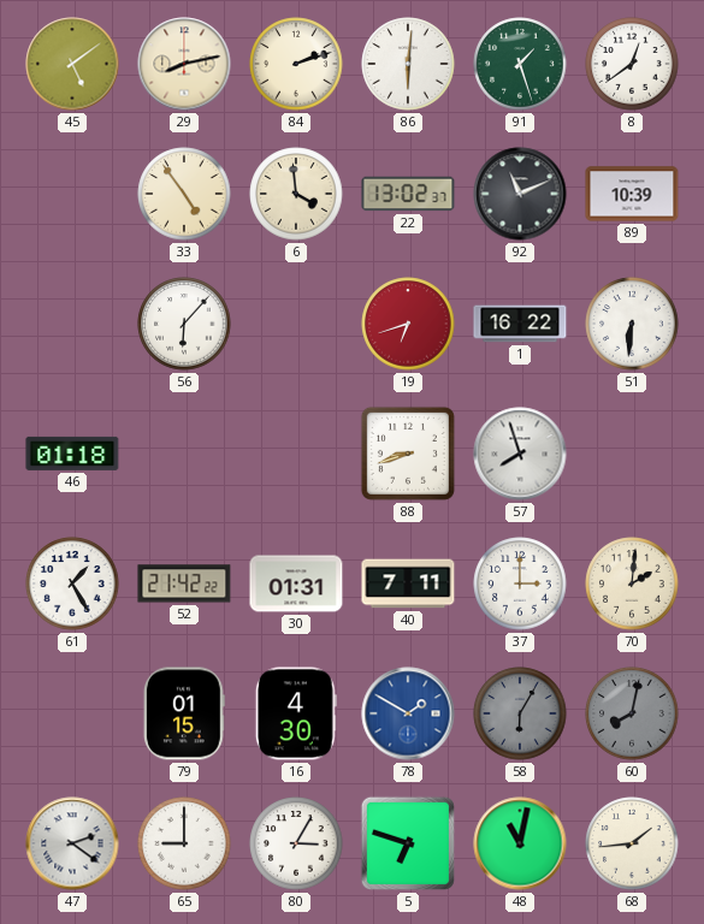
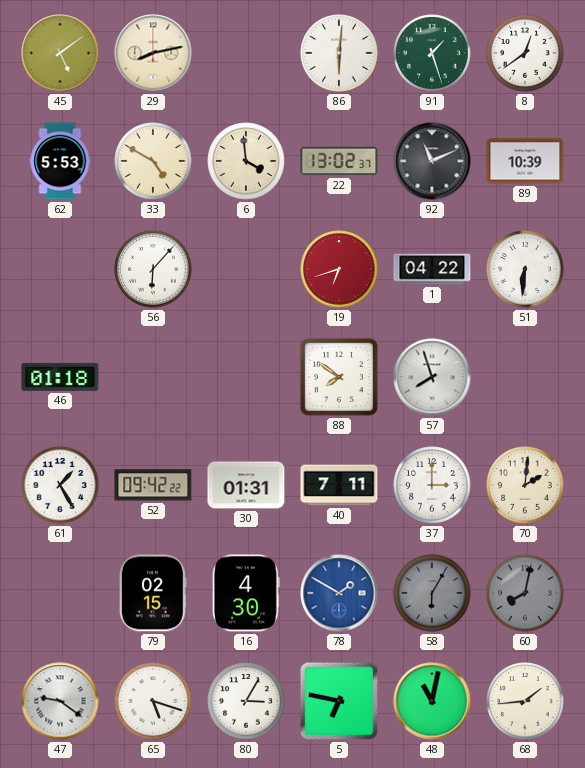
84: 2:12 -> none
62: none -> 5:53
33: 4:54 -> 4:50
1: 16:22 -> 04:22
88: 8:42 -> 7:51
52: 21:42 -> 09:42
79: 01:15 -> 02:15
47: 2:21 -> 9:21
65: 9:00 -> 5:18
5: 6:48 -> 6:47
